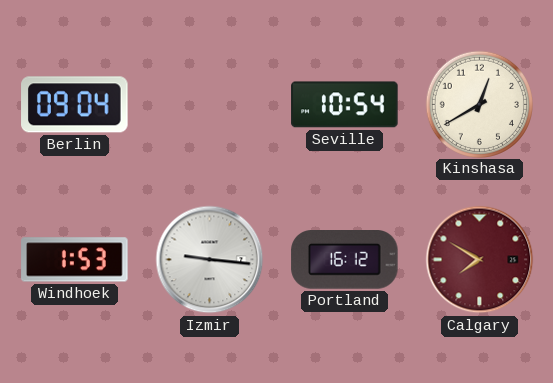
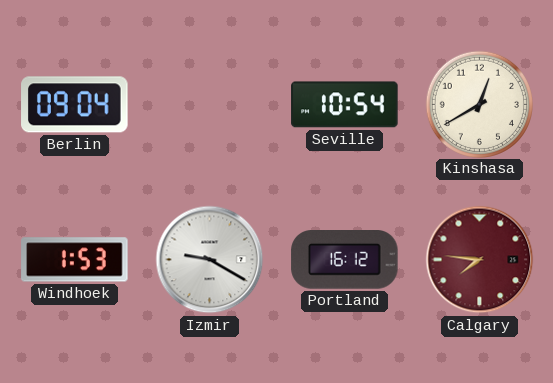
Izmir: 9:16 -> 9:20
Calgary: 7:50 -> 7:46
